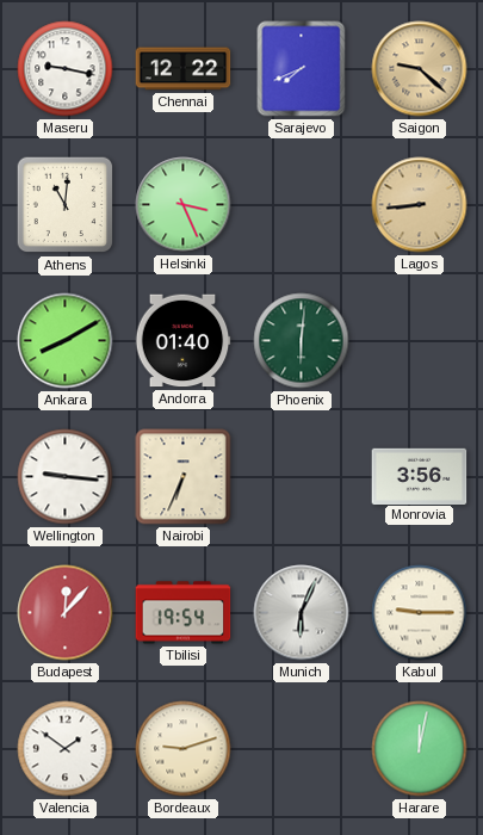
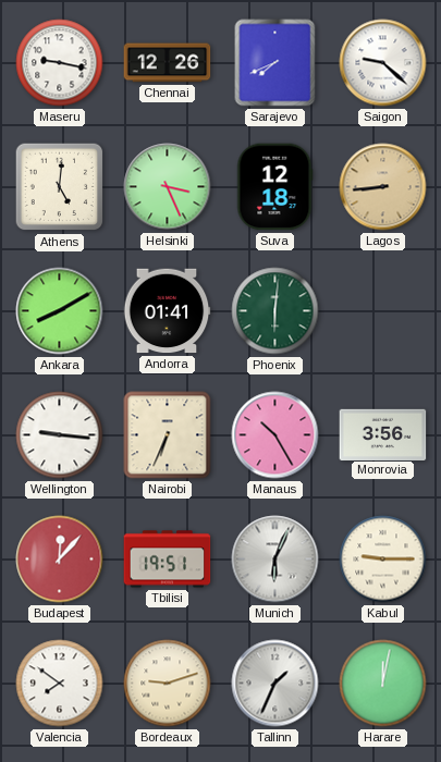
Chennai: 12:22 -> 12:26
Saigon dial: champagne -> white
Athens: 11:01 -> 5:01
Suva: none -> 12:18
Andorra: 01:40 -> 01:41
Manaus: none -> 10:25
Tbilisi: 19:54 -> 19:51
Valencia: 1:51 -> 7:51
Tallinn: none -> 1:34
